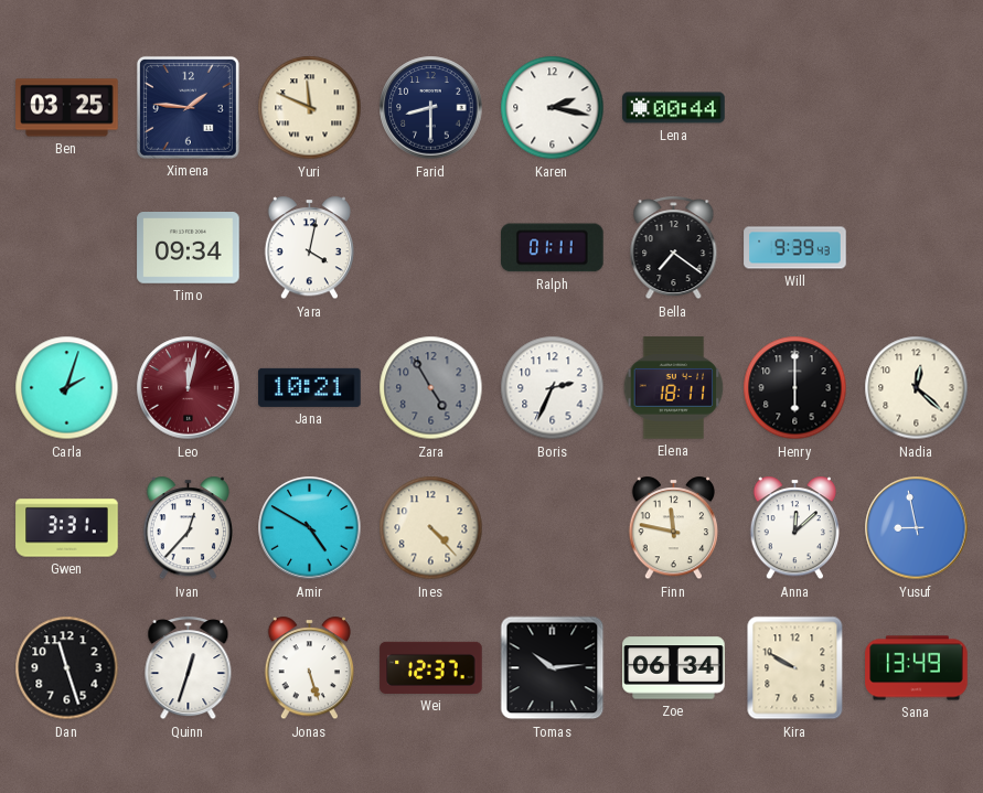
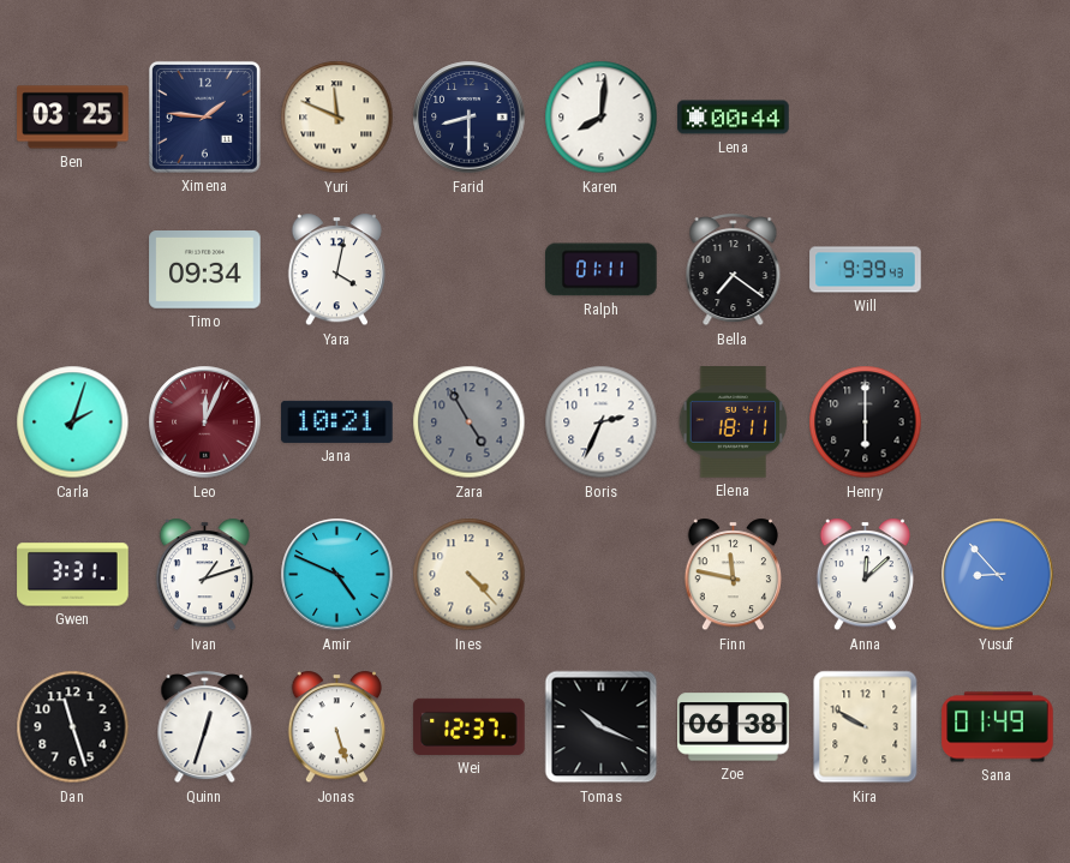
Karen: 2:17 -> 8:01
Leo: 12:02 -> 12:04
Nadia: 12:22 -> none
Ivan: 12:37 -> 1:12
Amir: 4:50 -> 4:49
Yusuf: 8:58 -> 8:53
Tomas: 10:14 -> 10:19
Zoe: 06:34 -> 06:38
Sana: 13:49 -> 01:49
